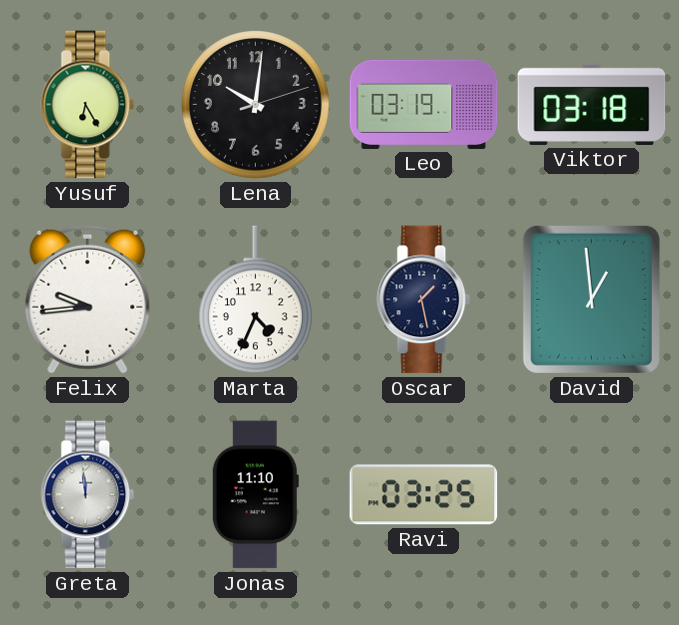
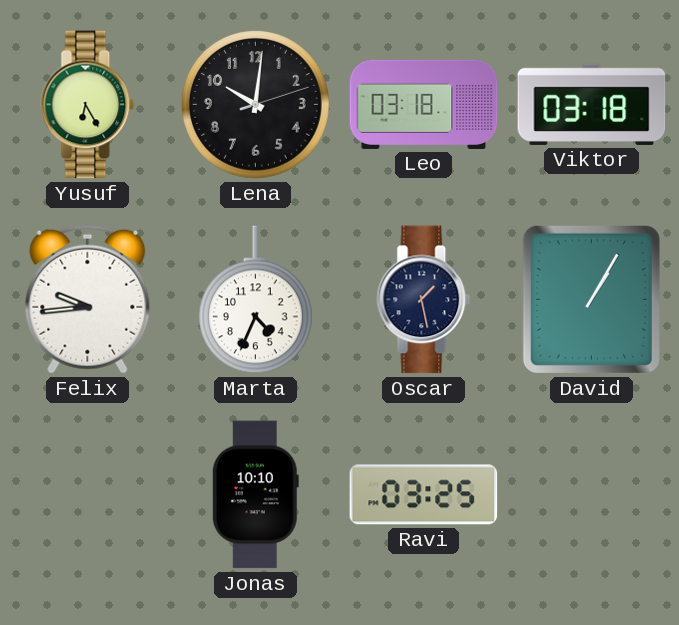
Leo: 03:19 -> 03:18
David: 12:59 -> 1:05
Greta: 11:59 -> none
Jonas: 11:10 -> 10:10
